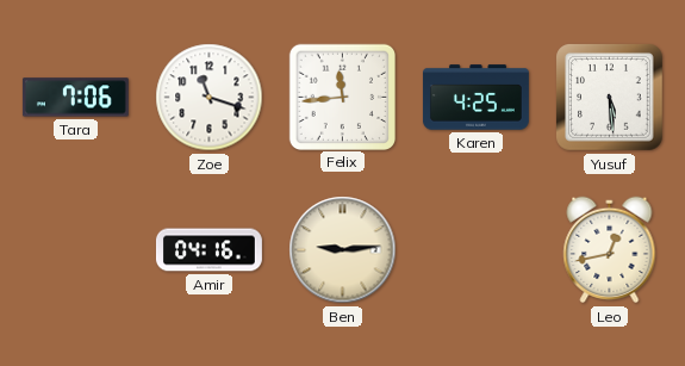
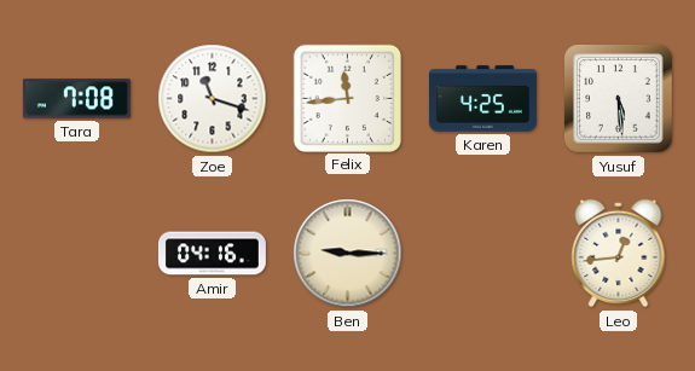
Tara: 7:06 -> 7:08
Ben: 9:14 -> 9:15
Leo: 12:43 -> 12:44
